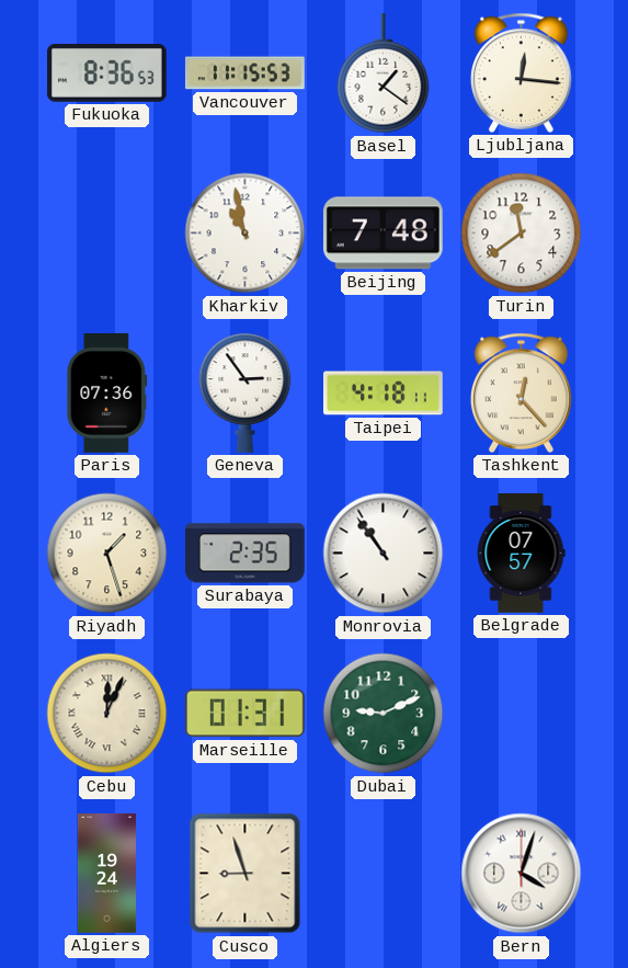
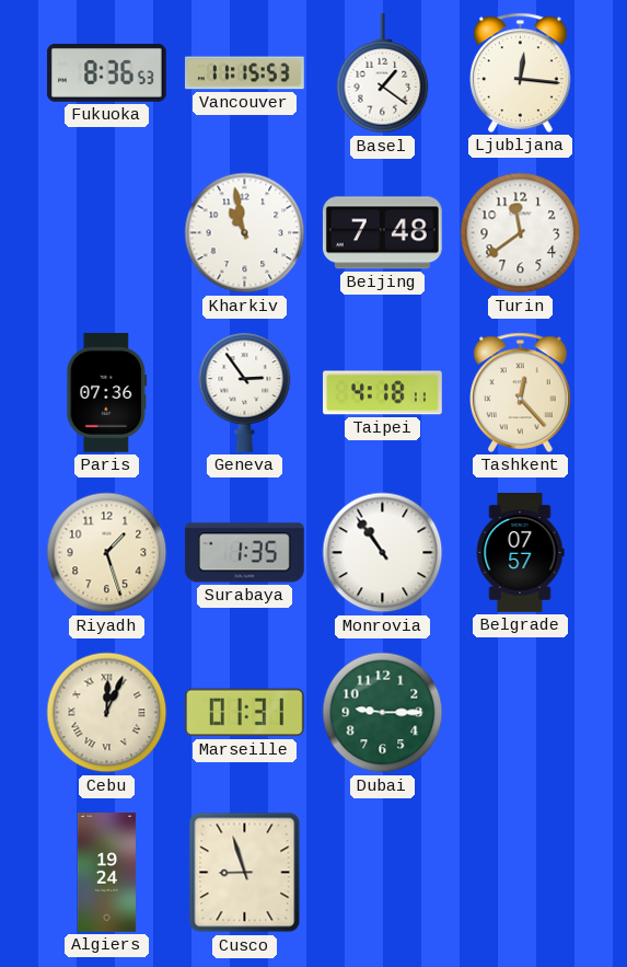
Surabaya: 2:35 -> 1:35
Dubai: 9:11 -> 9:15
Bern: 4:03 -> none
